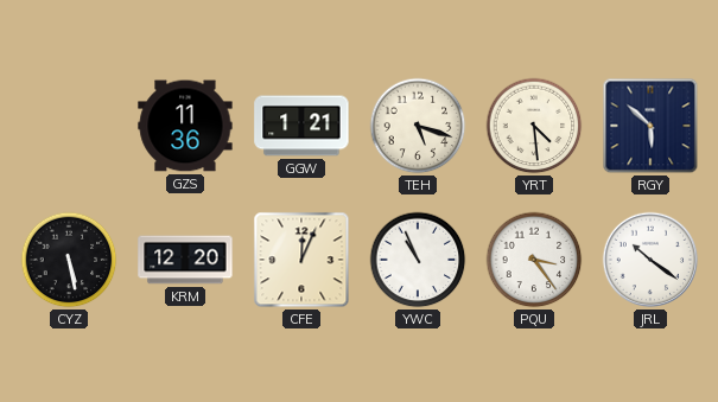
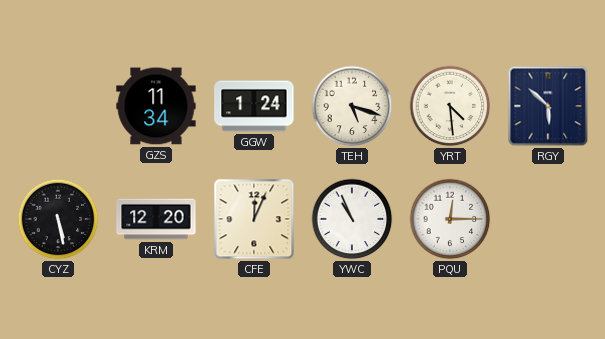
GZS: 11:36 -> 11:34
GGW: 1:21 -> 1:24
PQU: 3:24 -> 12:15
JRL: 10:21 -> none
